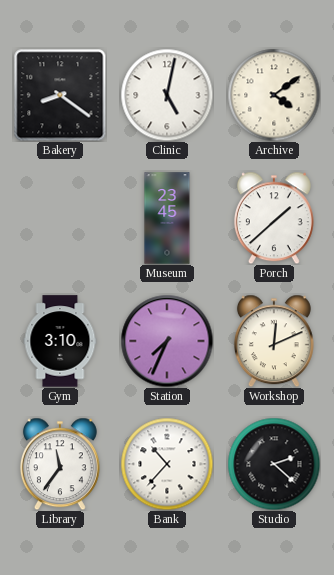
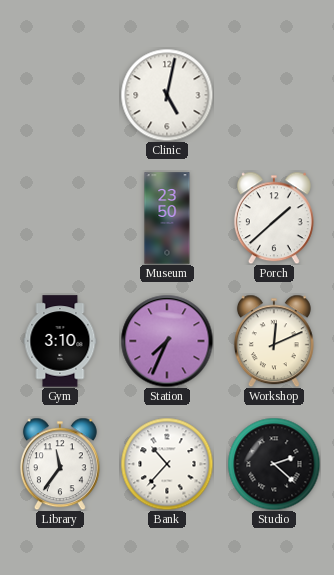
Bakery: 8:21 -> none
Archive: 4:09 -> none
Museum: 23:45 -> 23:50
